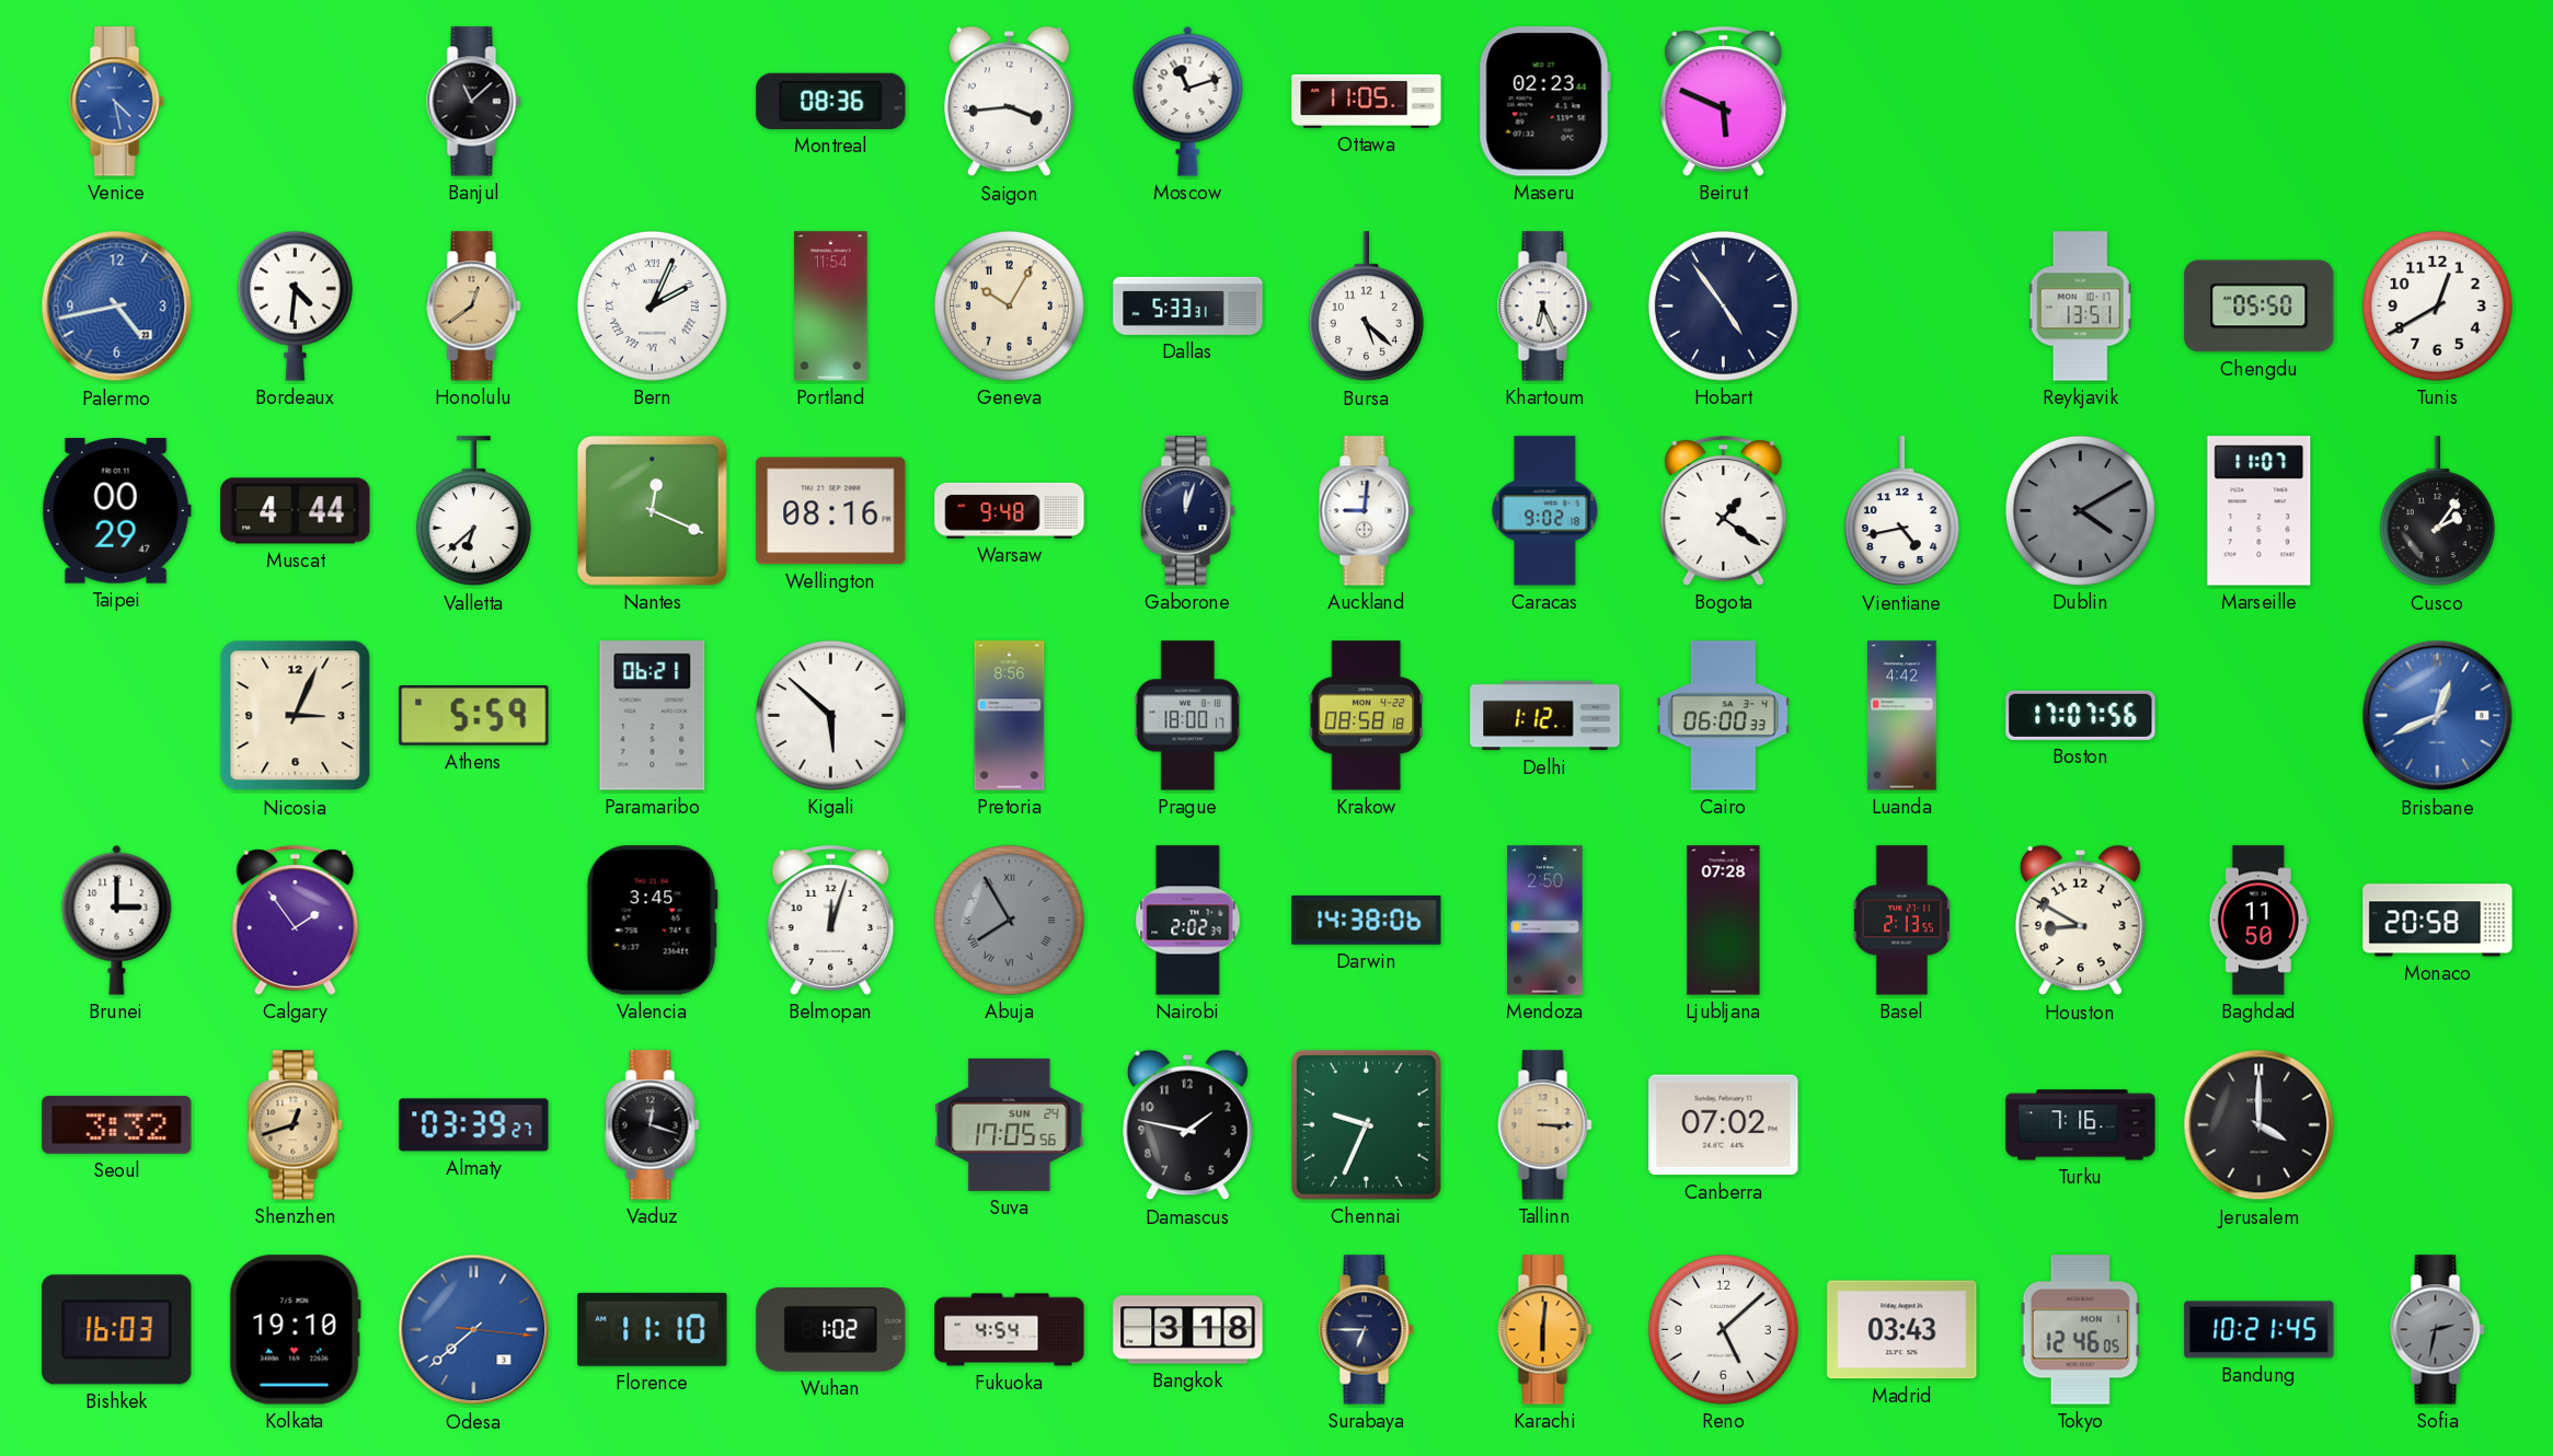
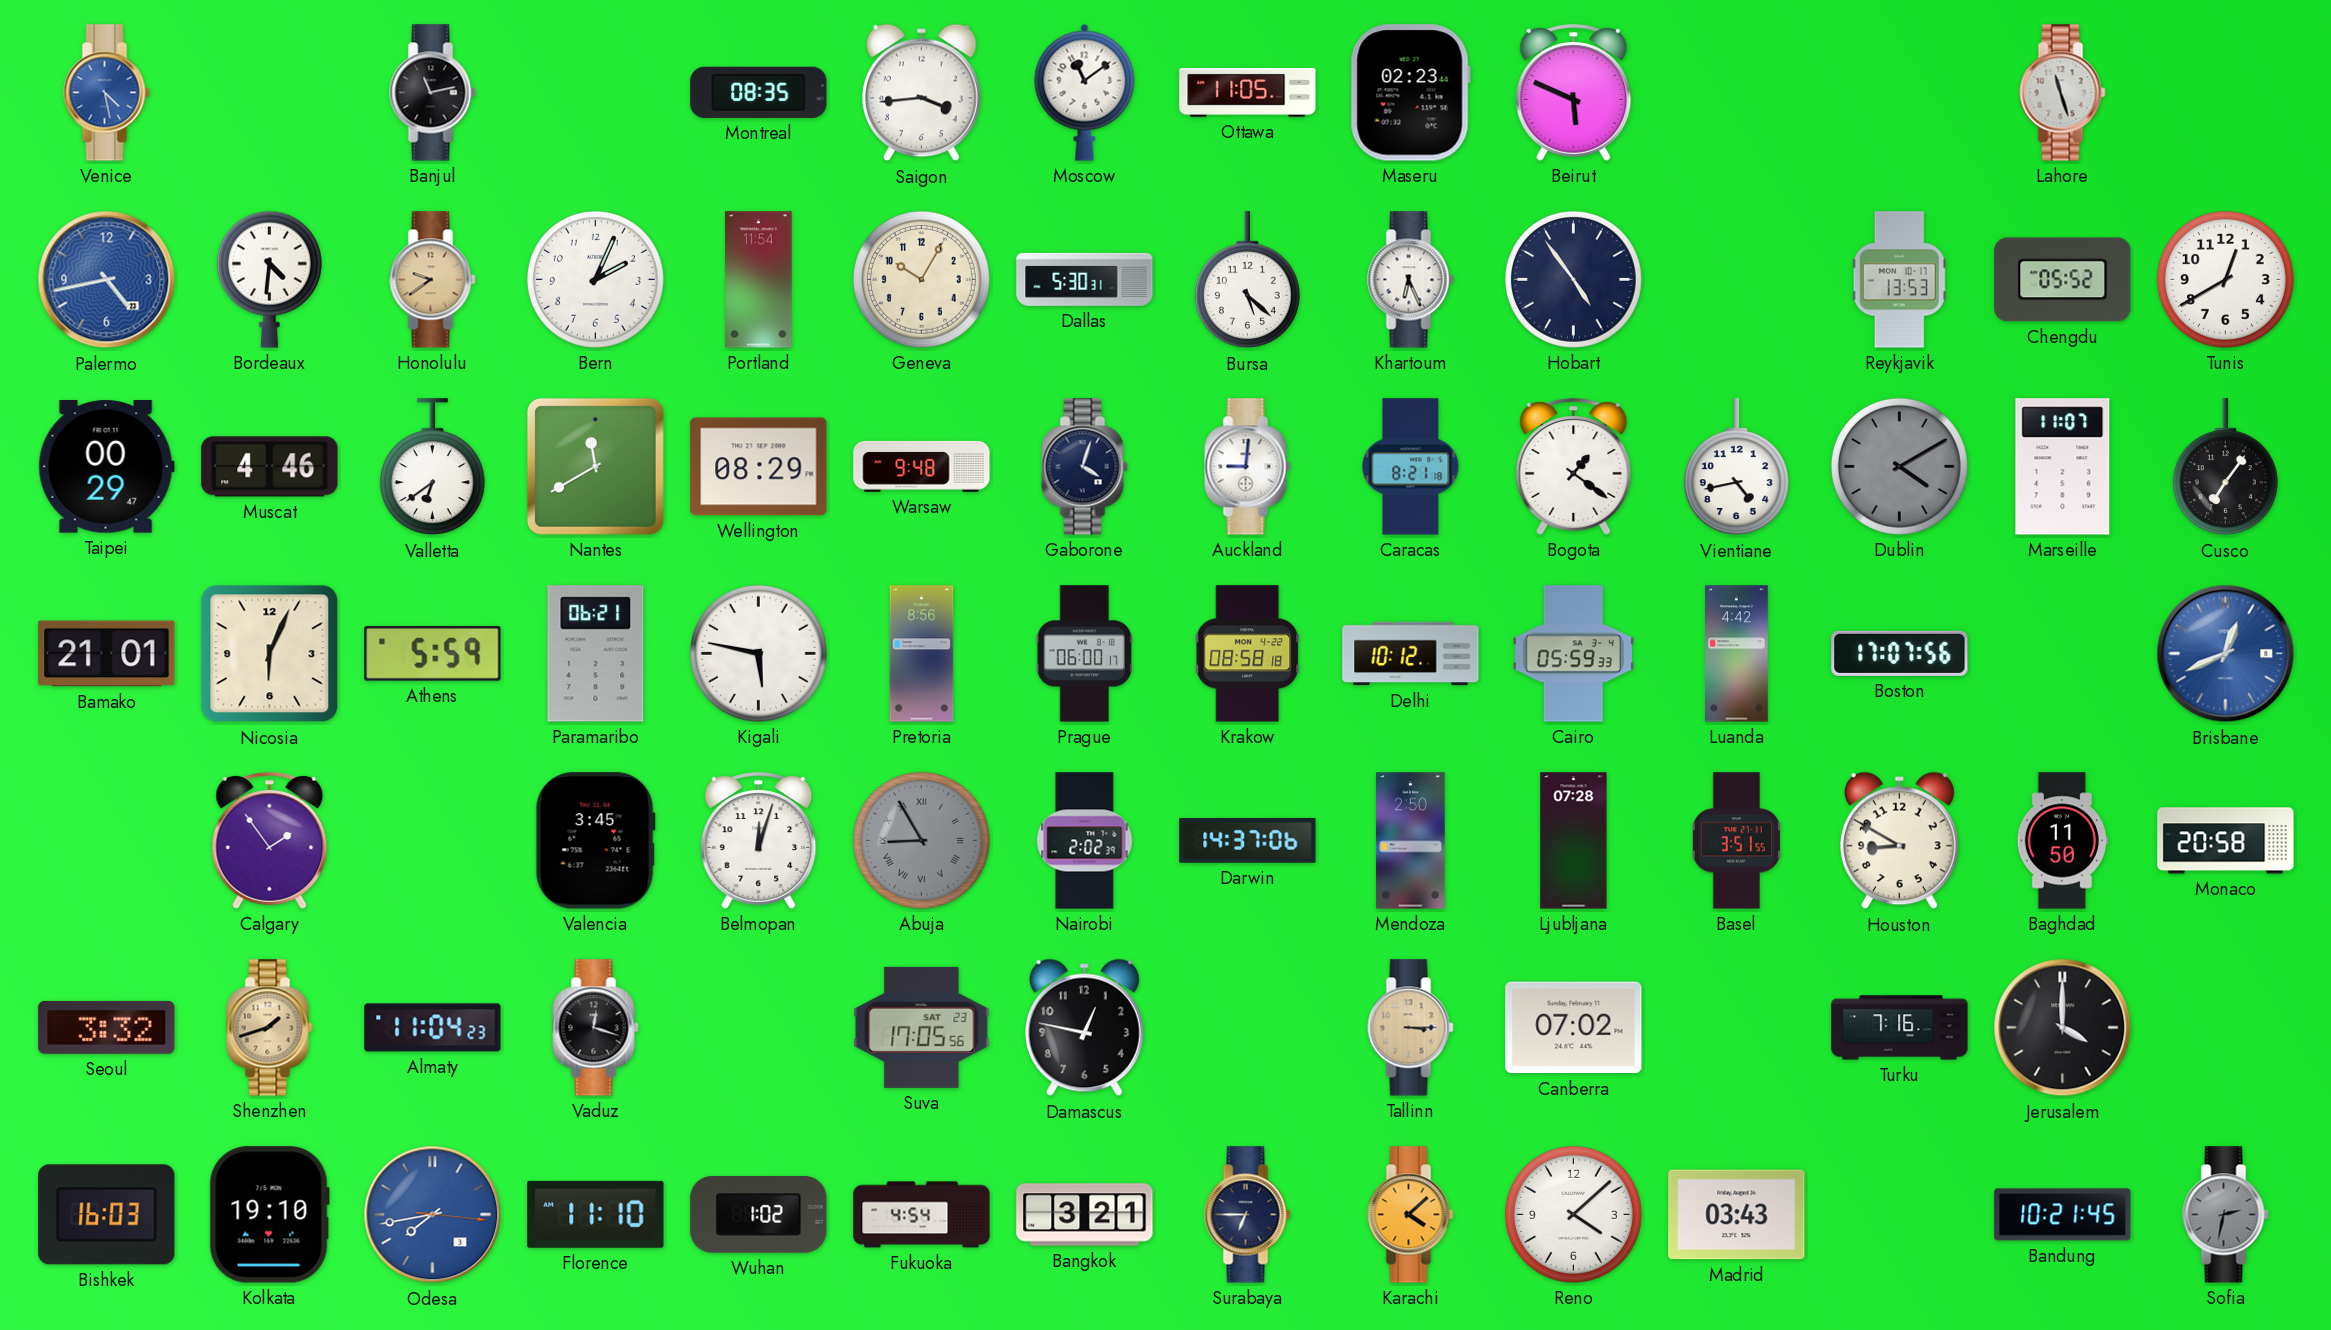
Banjul: 11:08 -> 11:13
Montreal: 08:36 -> 08:35
Moscow: 11:12 -> 11:09
Lahore: none -> 11:27
Honolulu: 12:39 -> 9:39
Bern numerals: Roman -> Arabic
Dallas: 5:33 -> 5:30
Reykjavik: 13:51 -> 13:53
Chengdu: 05:50 -> 05:52
Muscat: 4:44 -> 4:46
Valletta: 6:38 -> 6:39
Nantes: 12:19 -> 11:40
Wellington: 08:16 -> 08:29
Gaborone: 12:03 -> 4:03
Caracas: 9:02 -> 8:21
Cusco: 2:06 -> 7:06
Bamako: none -> 21:01
Nicosia: 3:04 -> 6:04
Kigali: 5:52 -> 5:47
Prague: 18:00 -> 06:00
Delhi: 1:12 -> 10:12
Cairo: 06:00 -> 05:59
Brunei: 3:00 -> none
Abuja: 7:55 -> 8:55
Darwin: 14:38 -> 14:37
Basel: 2:13 -> 3:51
Shenzhen: 12:42 -> 1:42
Almaty: 03:39 -> 11:04
Suva date: SUN 24 -> SAT 23
Damascus: 1:47 -> 12:47
Chennai: 9:34 -> none
Odesa: 7:38 -> 7:43
Bangkok: 3:18 -> 3:21
Karachi: 6:01 -> 4:08
Reno: 5:08 -> 4:08
Tokyo: 12:46 -> none
